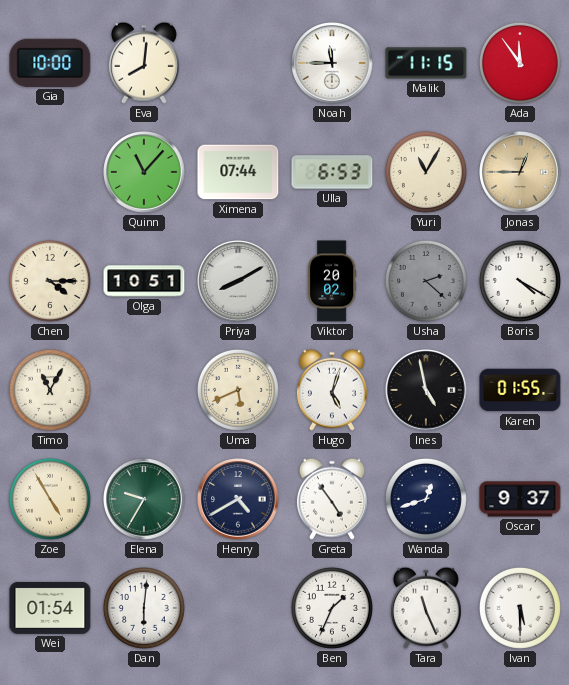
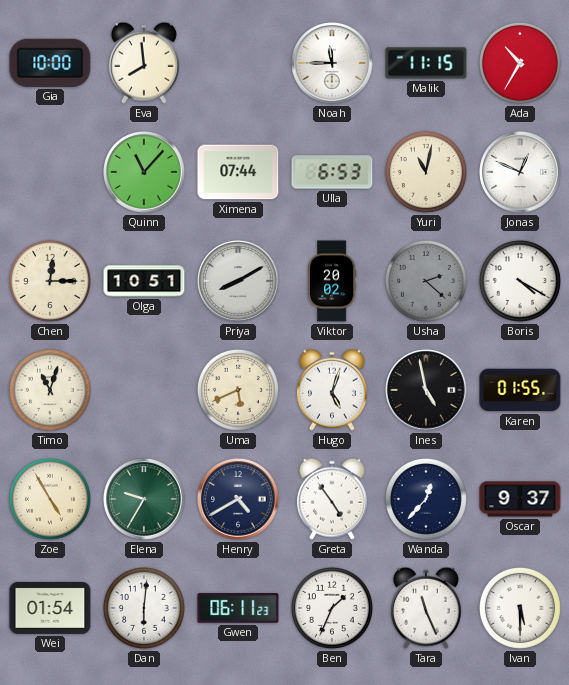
Eva: 8:01 -> 7:59
Ada: 11:54 -> 10:35
Yuri: 11:05 -> 11:02
Jonas: 12:45 -> 12:49
Jonas dial: champagne -> white
Chen: 4:15 -> 12:15
Timo: 11:05 -> 11:03
Wanda: 12:42 -> 12:37
Gwen: none -> 06:11
